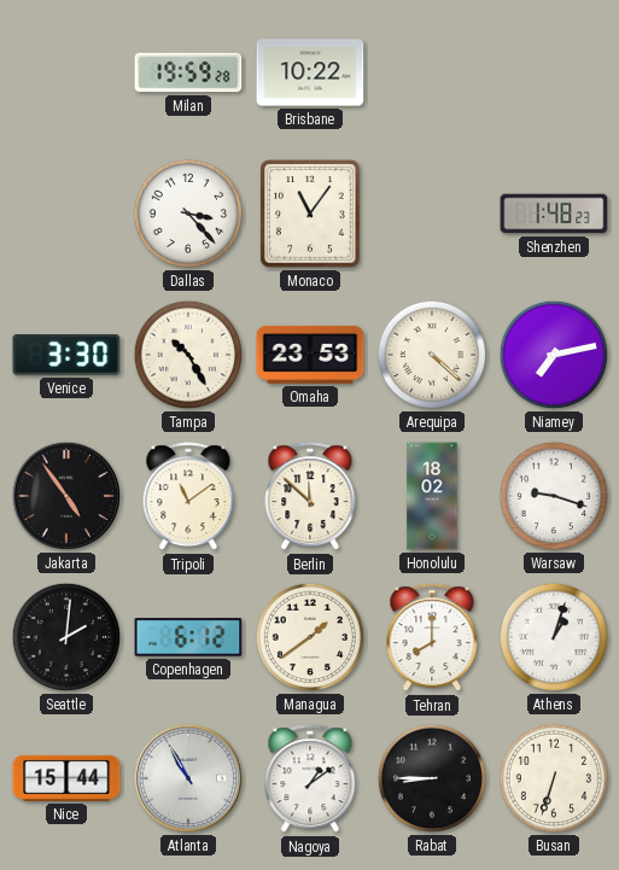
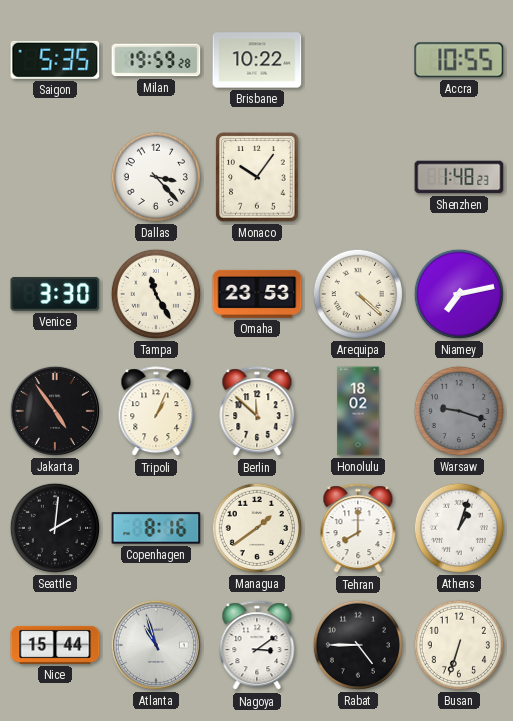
Saigon: none -> 5:35
Accra: none -> 10:55
Monaco: 11:06 -> 10:06
Tampa: 10:25 -> 11:25
Tripoli: 11:09 -> 1:04
Warsaw dial: white -> grey
Copenhagen: 6:12 -> 8:16
Atlanta: 10:55 -> 10:57
Nagoya: 1:09 -> 3:09
Rabat: 8:45 -> 4:45
